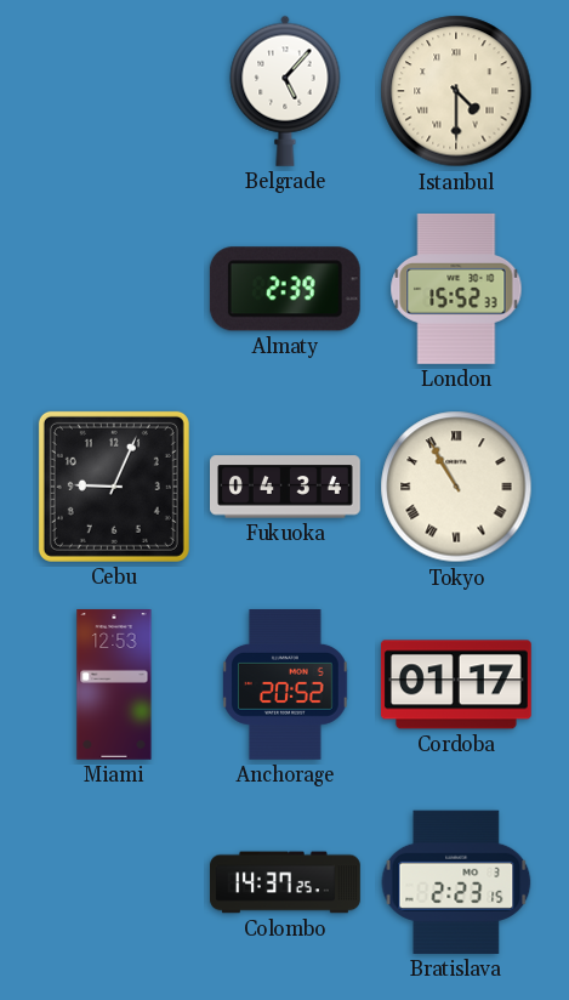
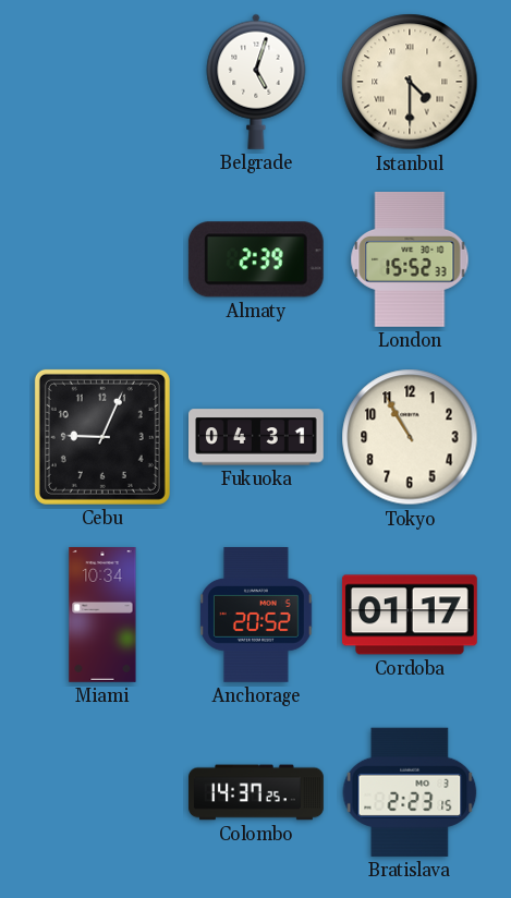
Belgrade: 5:07 -> 5:03
Fukuoka: 04:34 -> 04:31
Tokyo numerals: Roman -> Arabic
Miami: 12:53 -> 10:34
